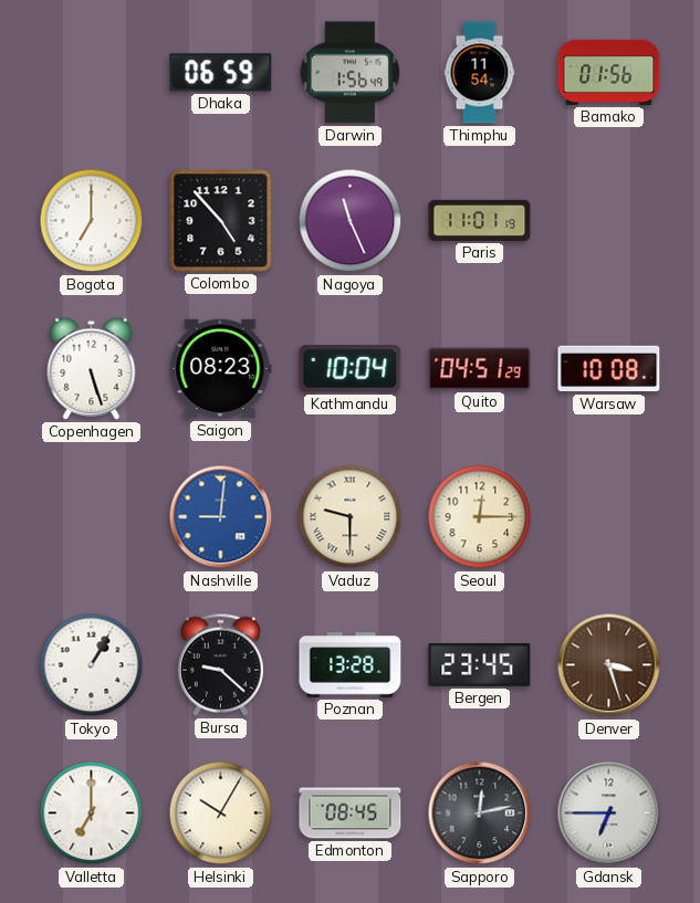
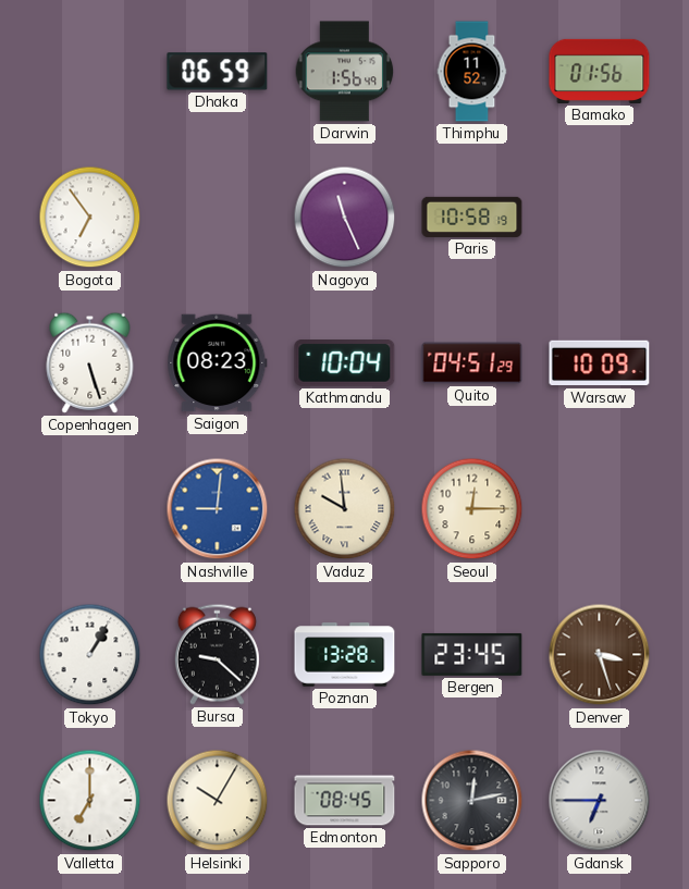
Thimphu: 11:54 -> 11:52
Bogota: 7:00 -> 6:54
Colombo: 4:53 -> none
Paris: 11:01 -> 10:58
Warsaw: 10:08 -> 10:09
Vaduz: 9:30 -> 9:59
